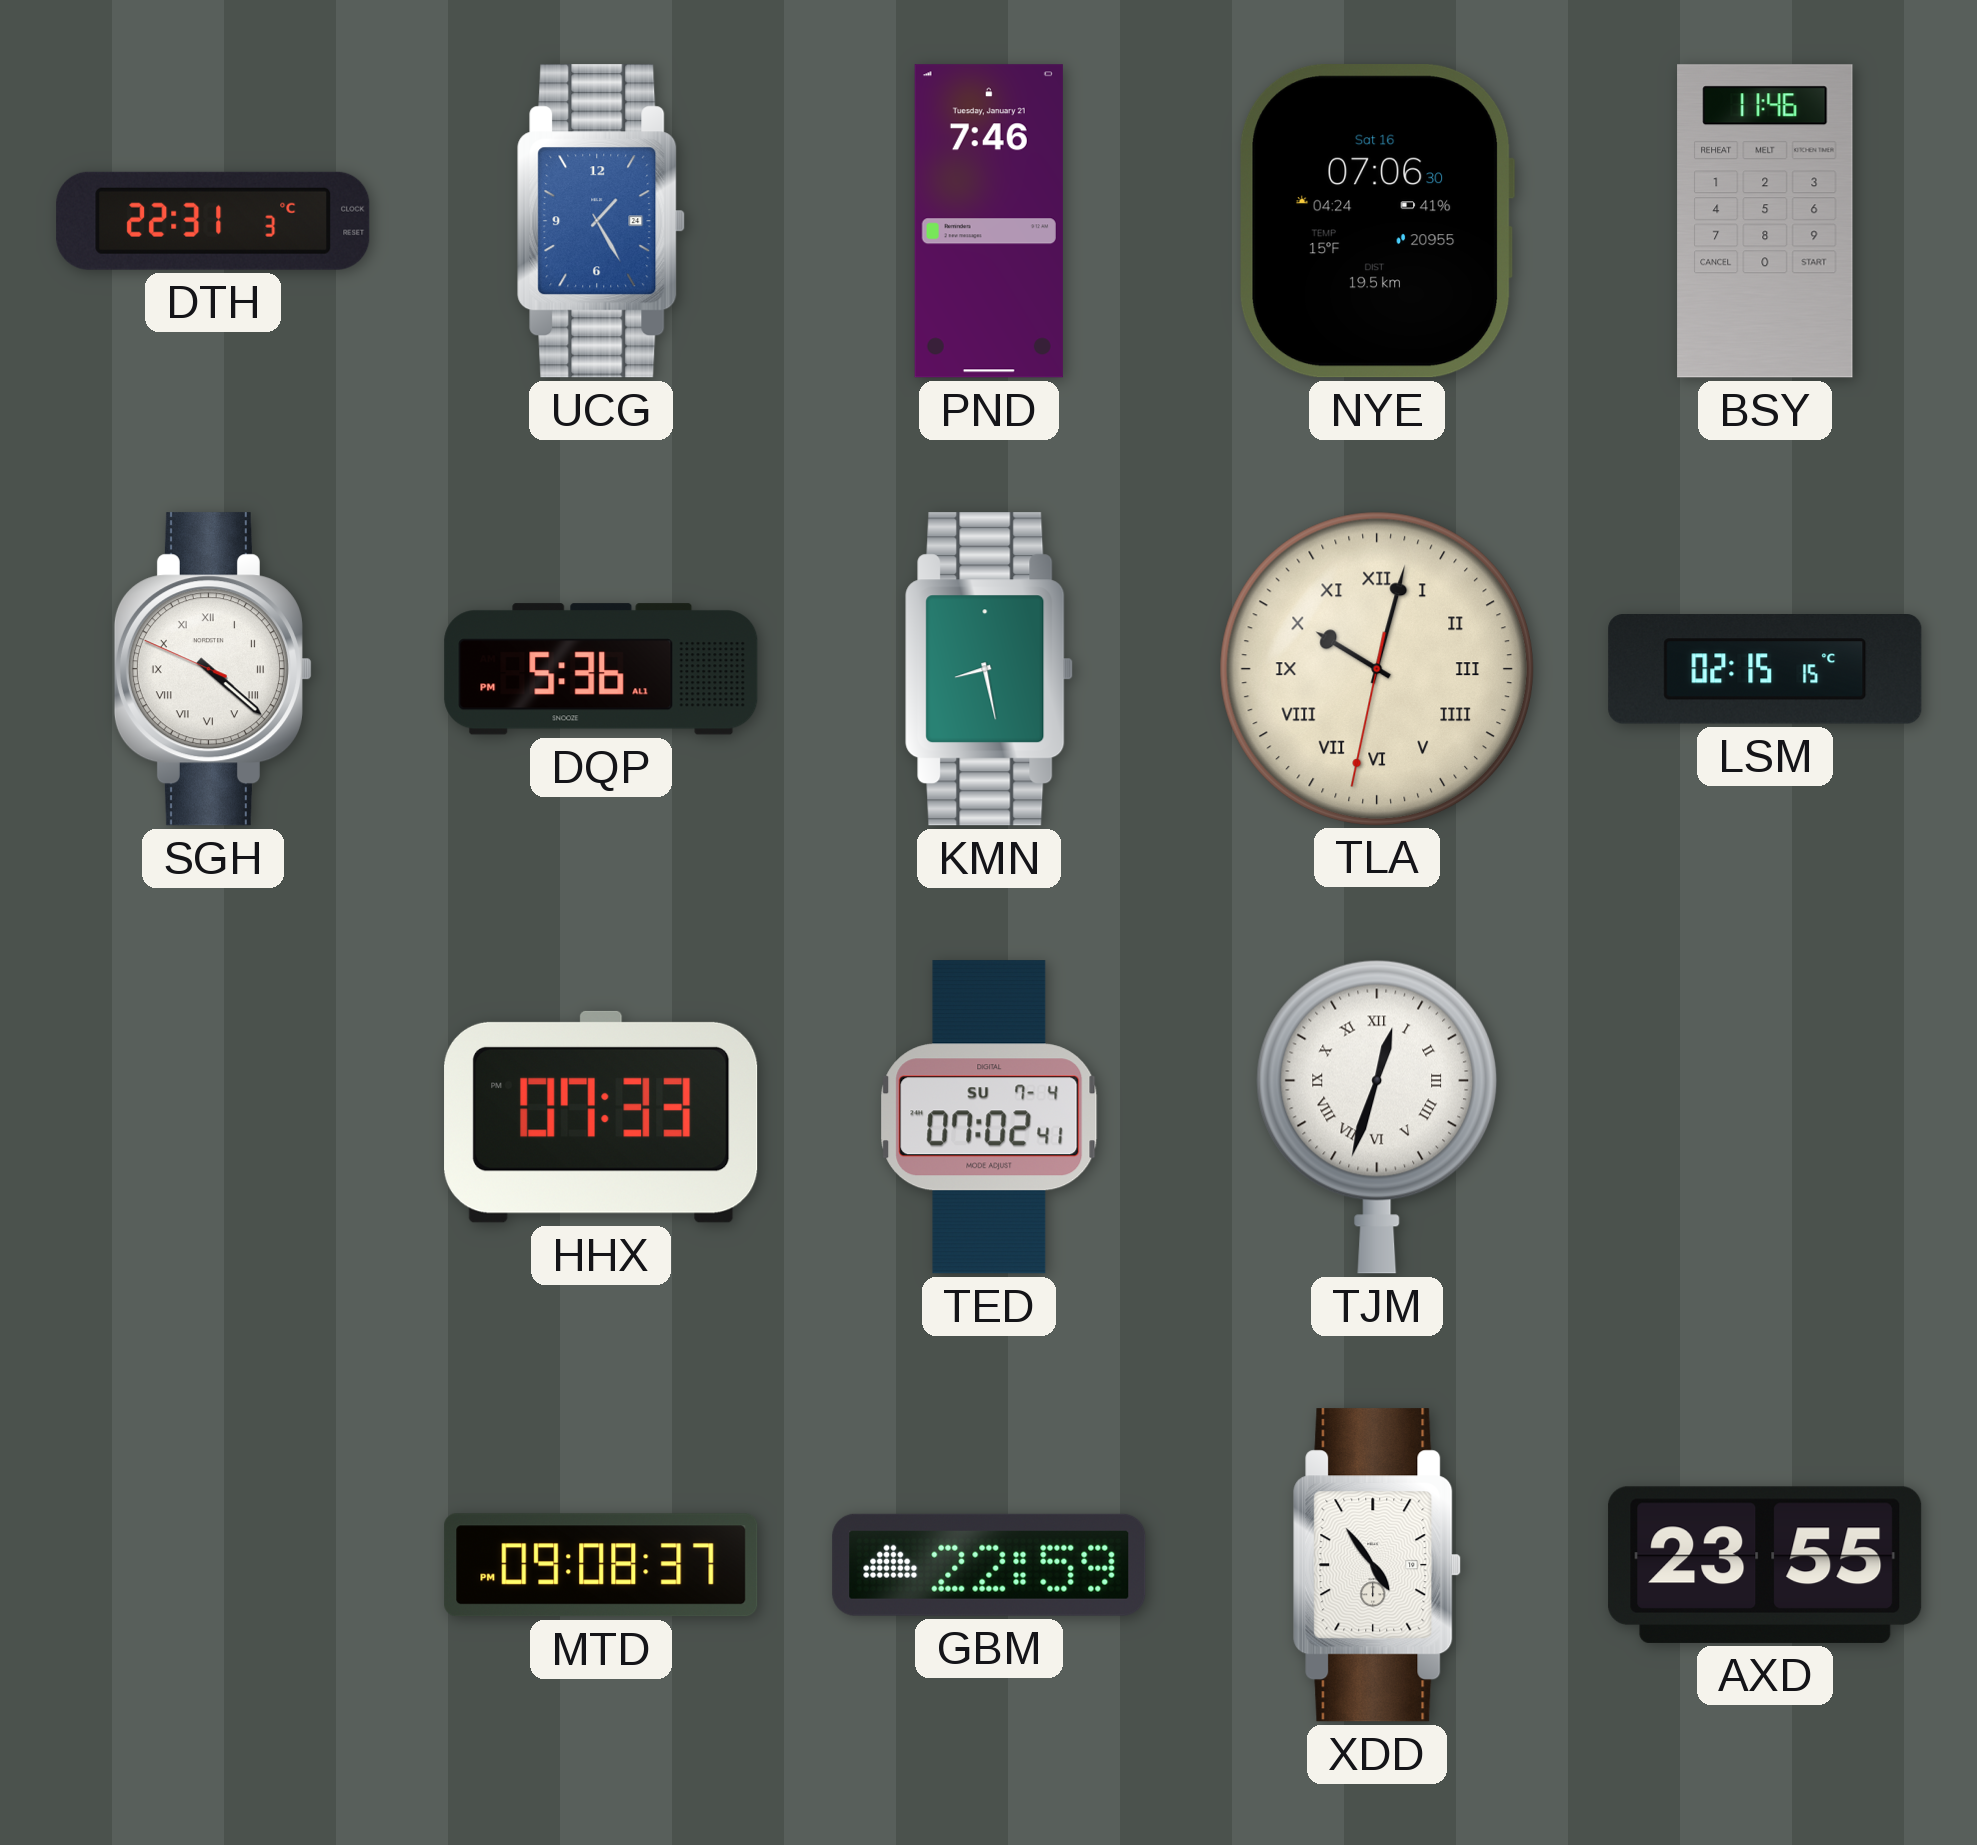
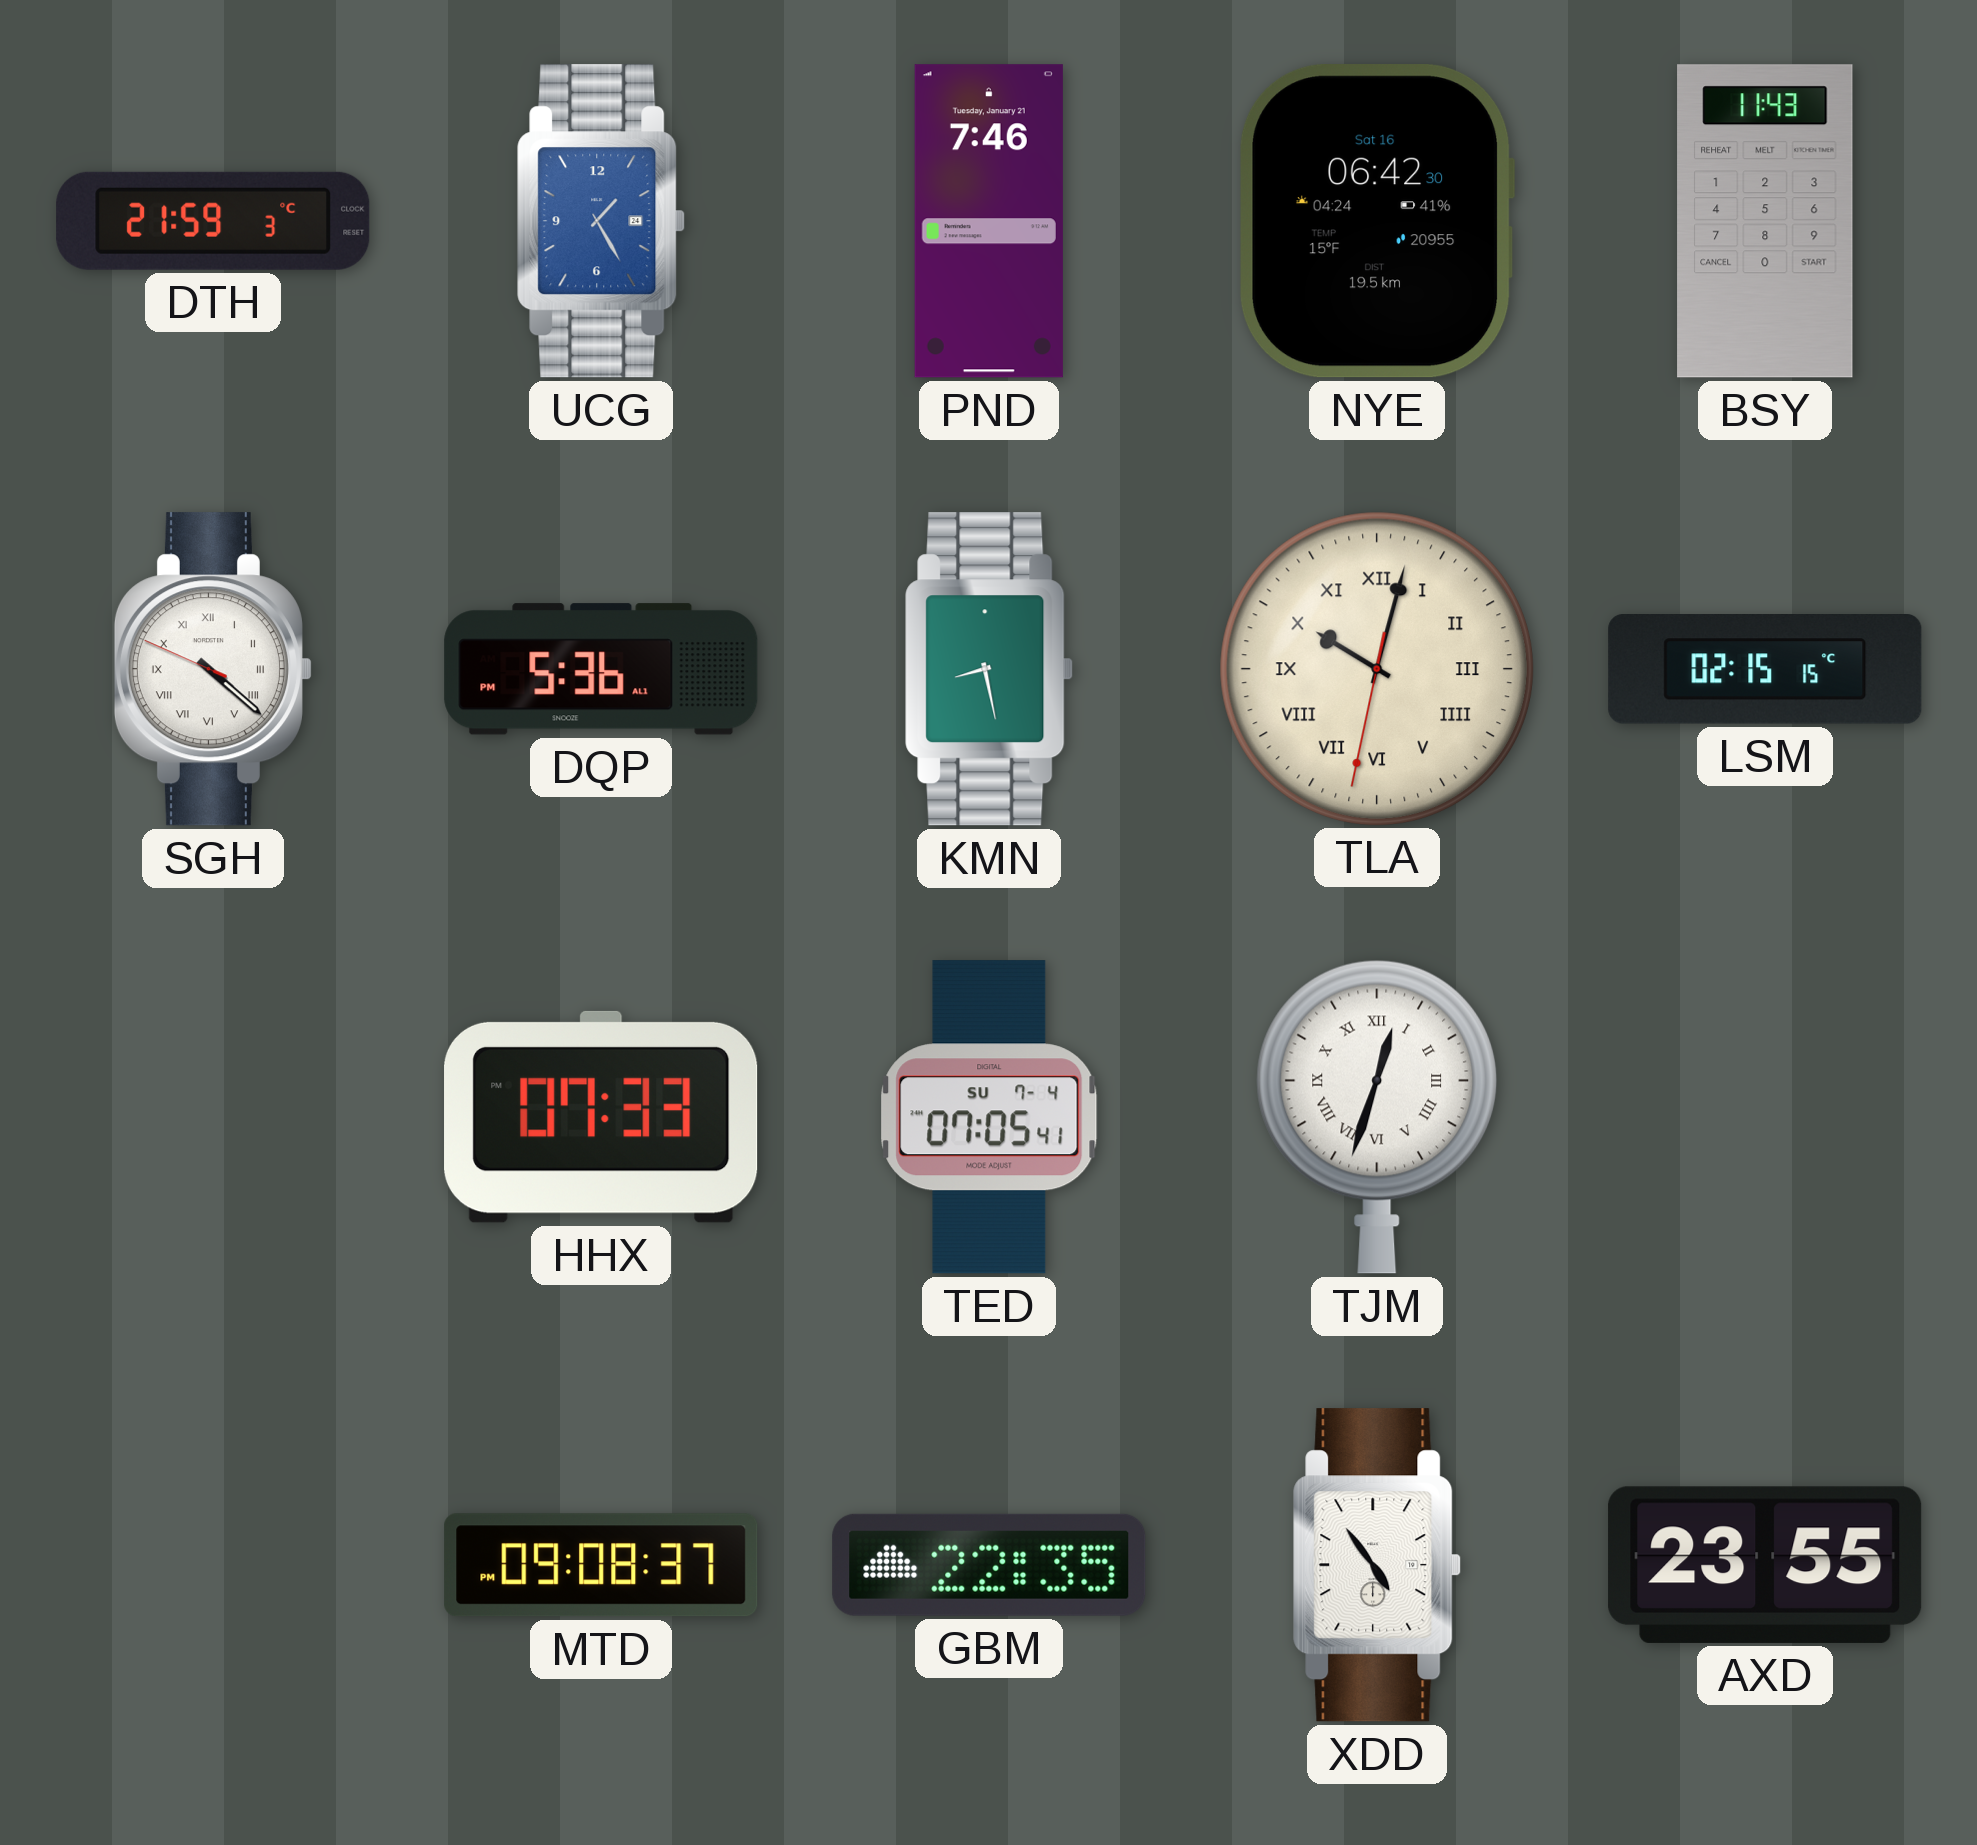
DTH: 22:31 -> 21:59
NYE: 07:06 -> 06:42
BSY: 11:46 -> 11:43
TED: 07:02 -> 07:05
GBM: 22:59 -> 22:35
